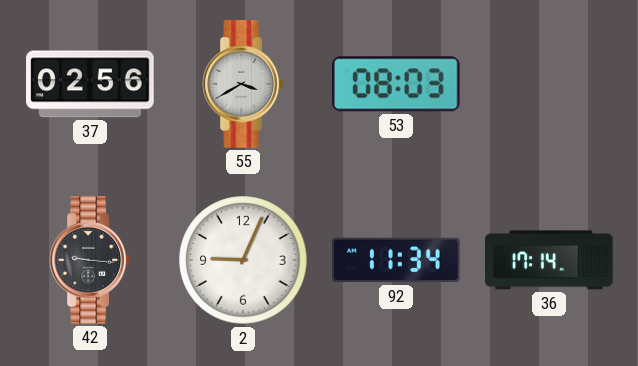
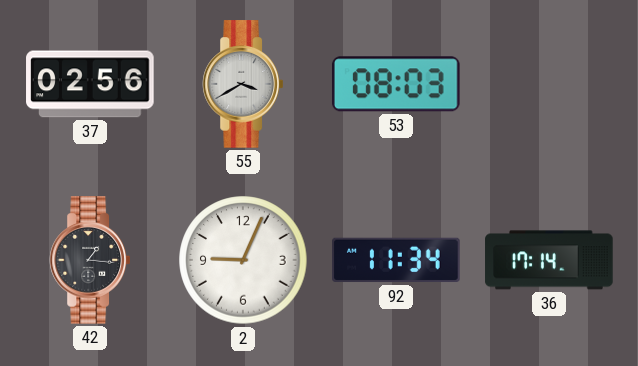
42: 9:16 -> 1:16
